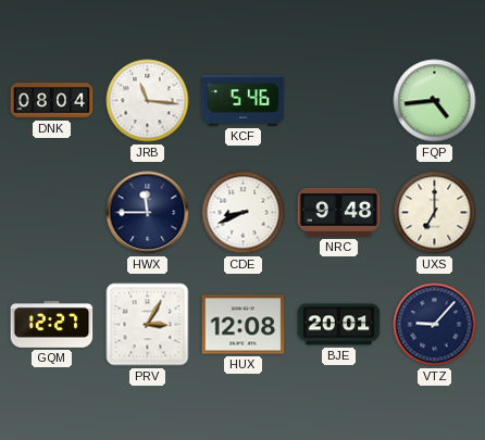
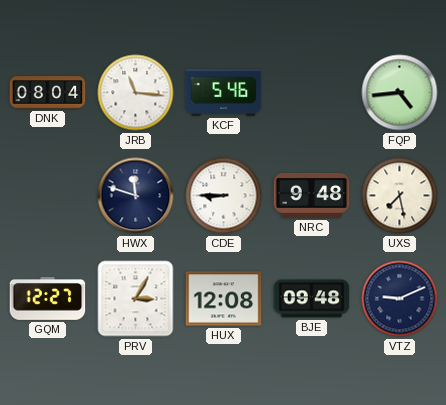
HWX: 11:45 -> 11:48
CDE: 8:41 -> 8:45
UXS: 7:00 -> 7:28
BJE: 20:01 -> 09:48
VTZ: 9:07 -> 9:11
